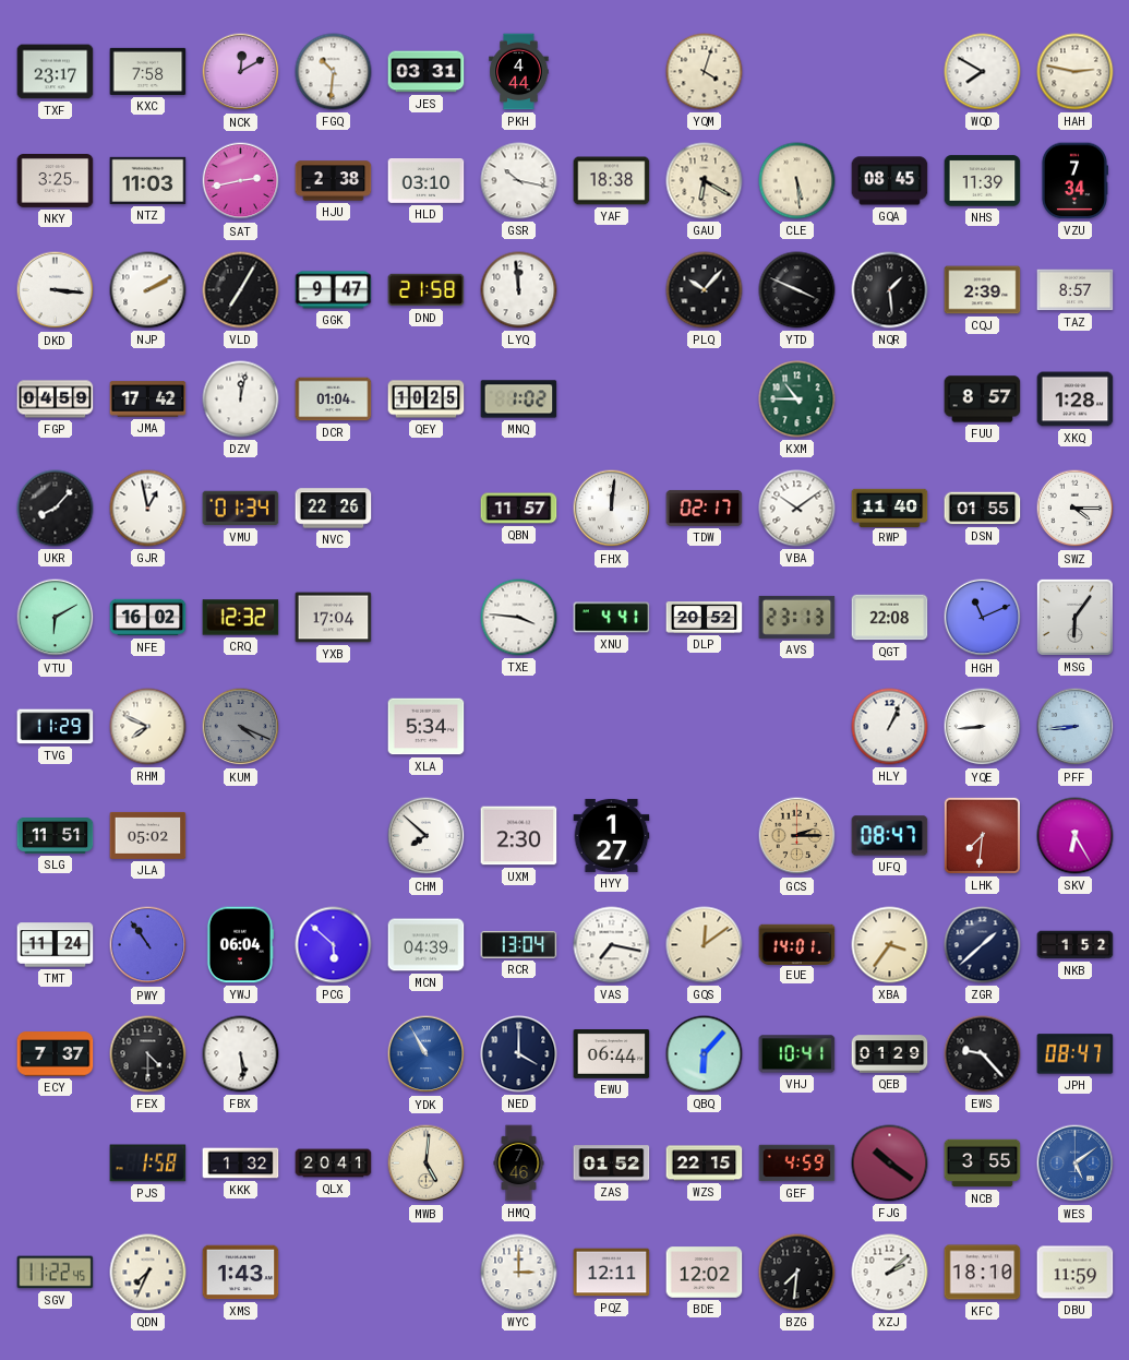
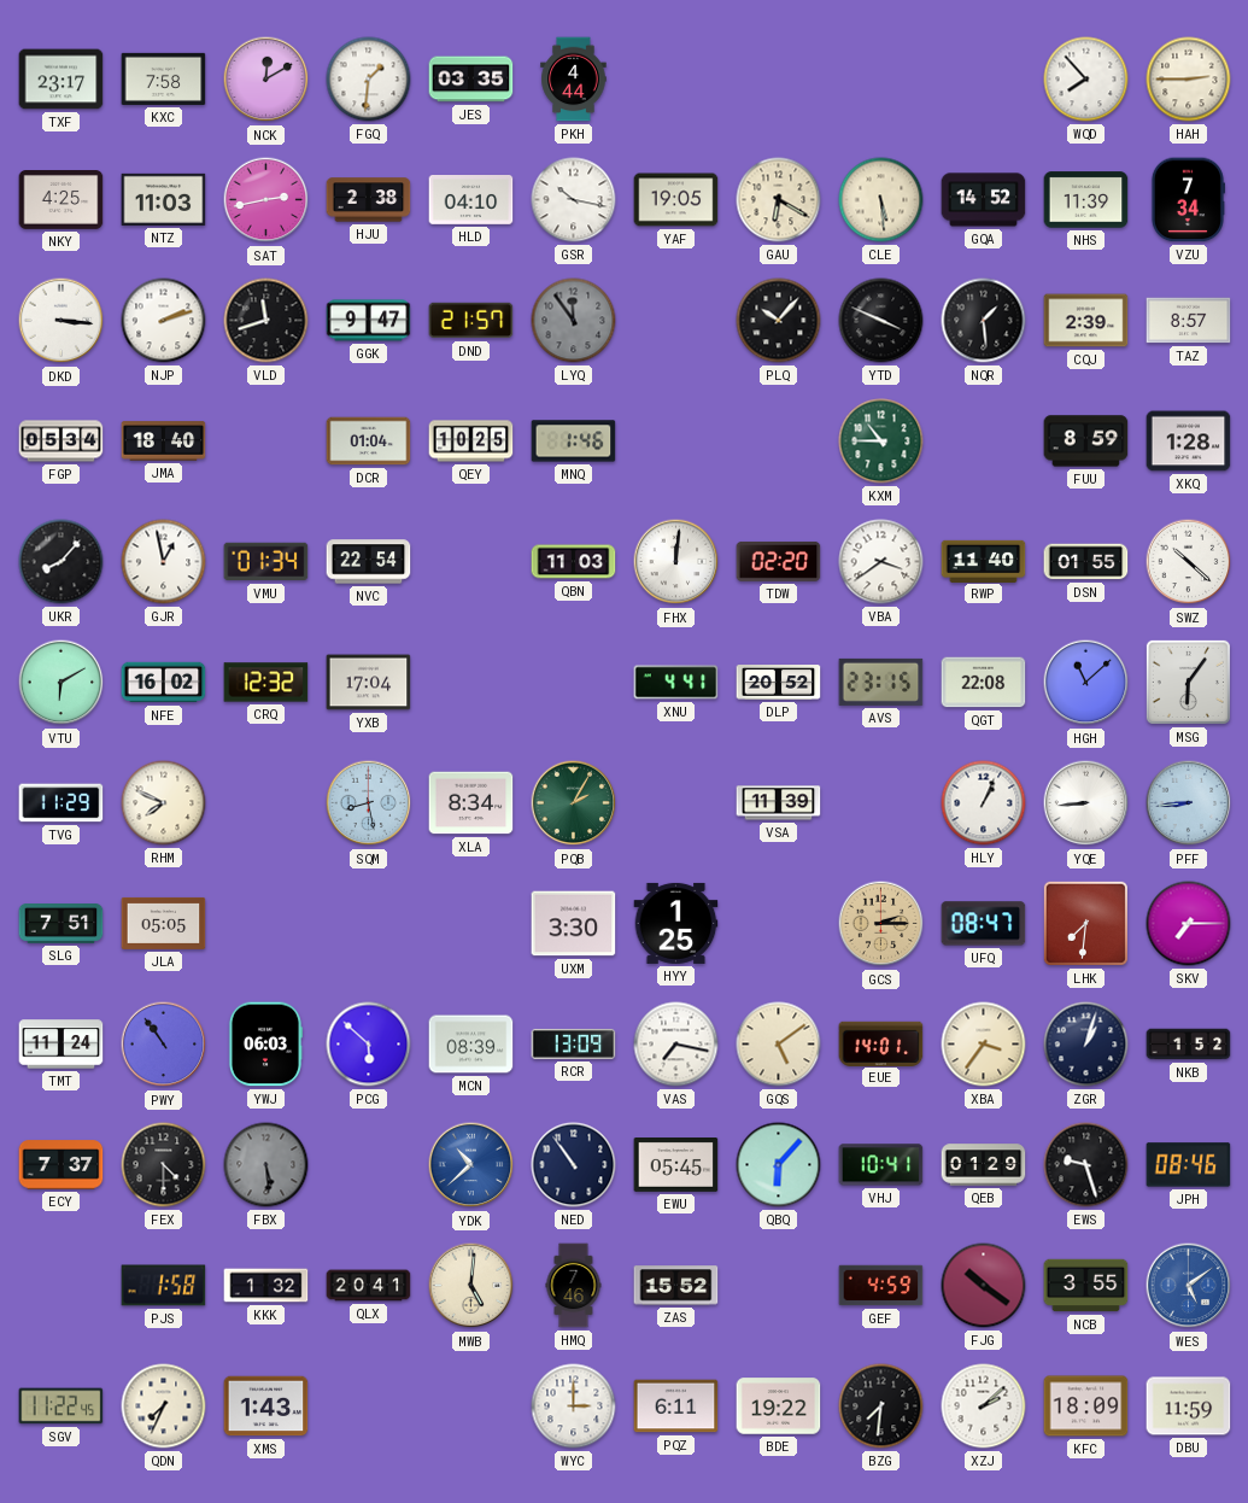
FGQ: 10:31 -> 1:31
JES: 03:31 -> 03:35
YQM: 4:03 -> none
WQD: 7:50 -> 7:53
HAH: 2:47 -> 2:45
NKY: 3:25 -> 4:25
HLD: 03:10 -> 04:10
YAF: 18:38 -> 19:05
GQA: 08:45 -> 14:52
NJP: 2:10 -> 2:12
VLD: 7:05 -> 11:42
DND: 21:58 -> 21:57
LYQ: 11:59 -> 11:54
LYQ dial: white -> grey
FGP: 04:59 -> 05:34
JMA: 17:42 -> 18:40
DZV: 12:02 -> none
MNQ: 1:02 -> 1:46
FUU: 8:57 -> 8:59
NVC: 22:26 -> 22:54
QBN: 11:57 -> 11:03
TDW: 02:17 -> 02:20
VBA: 10:09 -> 3:39
SWZ: 4:15 -> 10:22
TXE: 3:46 -> none
AVS: 23:13 -> 23:15
HGH: 11:11 -> 11:08
KUM: 4:19 -> none
SQM: none -> 8:28
XLA: 5:34 -> 8:34
PQB: none -> 2:05
VSA: none -> 11:39
SLG: 11:51 -> 7:51
JLA: 05:02 -> 05:05
CHM: 7:52 -> none
UXM: 2:30 -> 3:30
HYY: 1:27 -> 1:25
SKV: 6:25 -> 7:15
YWJ: 06:04 -> 06:03
MCN: 04:39 -> 08:39
RCR: 13:04 -> 13:09
GQS: 12:09 -> 5:09
ZGR: 1:38 -> 1:03
FBX dial: white -> grey
YDK: 10:55 -> 10:38
NED: 4:00 -> 10:54
EWU: 06:44 -> 05:45
EWS: 9:23 -> 9:27
JPH: 08:47 -> 08:46
ZAS: 01:52 -> 15:52
WZS: 22:15 -> none
PQZ: 12:11 -> 6:11
BDE: 12:02 -> 19:22
KFC: 18:10 -> 18:09
